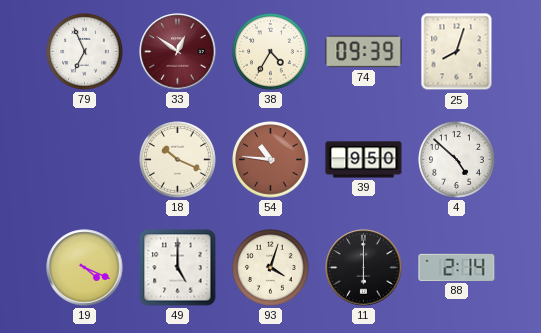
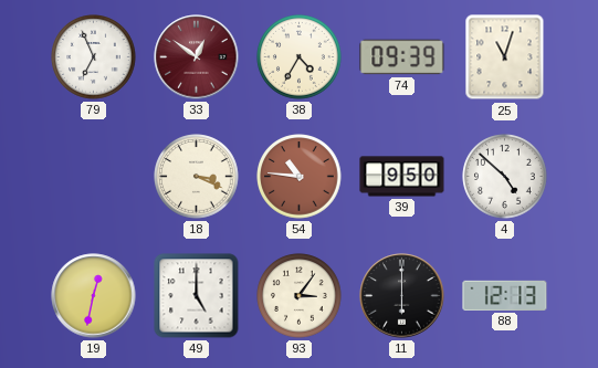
25: 8:03 -> 11:03
18: 10:19 -> 3:19
19: 4:19 -> 12:32
93: 4:03 -> 3:06
88: 2:14 -> 12:13
